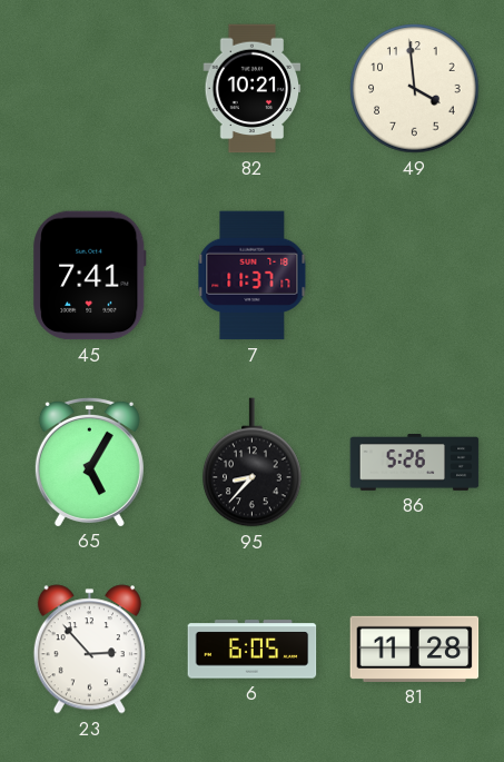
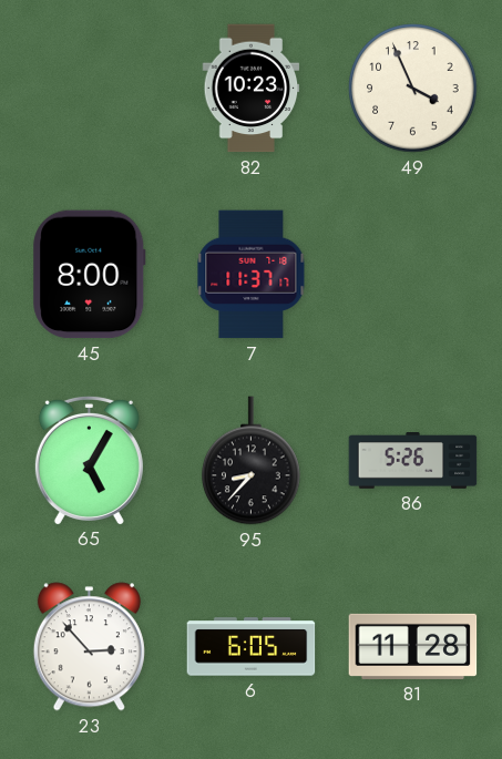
82: 10:21 -> 10:23
49: 3:59 -> 3:56
45: 7:41 -> 8:00
